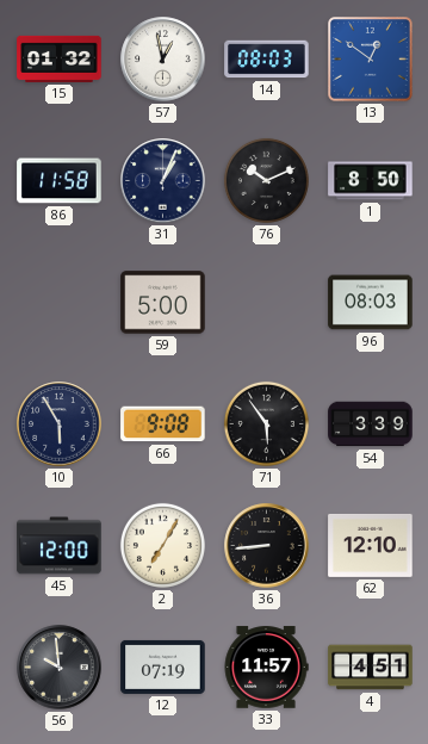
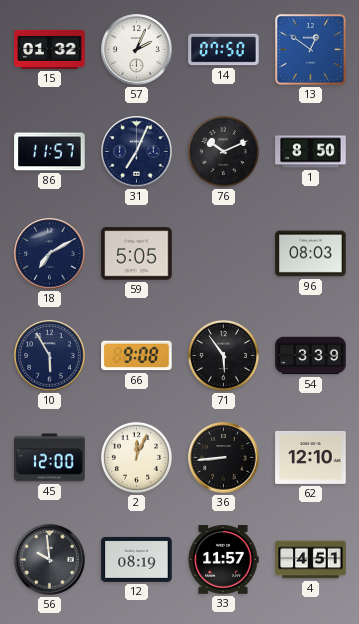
57: 12:58 -> 2:04
14: 08:03 -> 07:50
86: 11:58 -> 11:57
31: 1:04 -> 7:04
18: none -> 7:10
59: 5:00 -> 5:05
2: 7:05 -> 12:04
12: 07:19 -> 08:19
